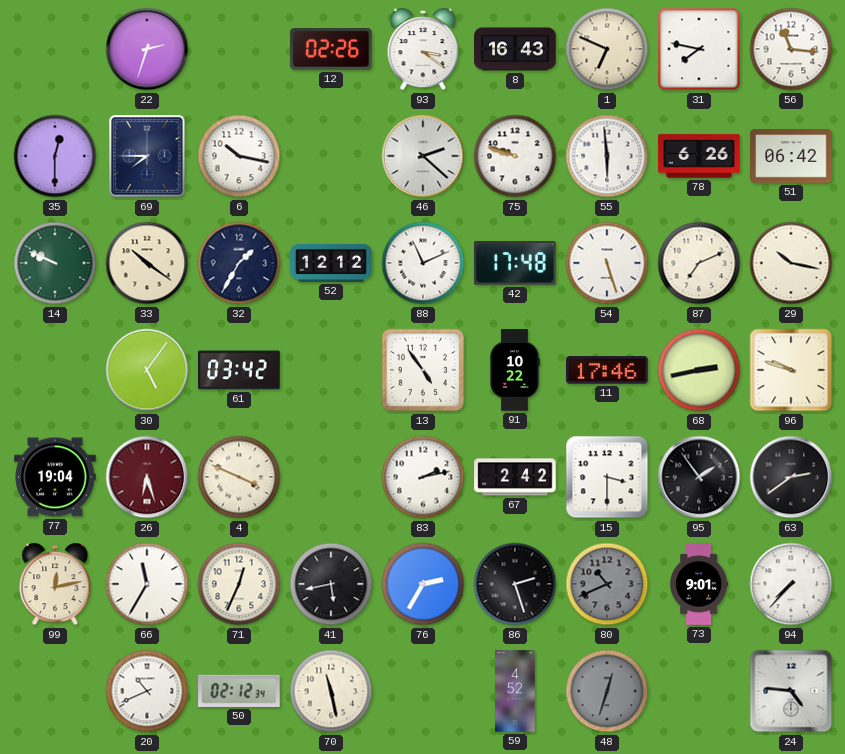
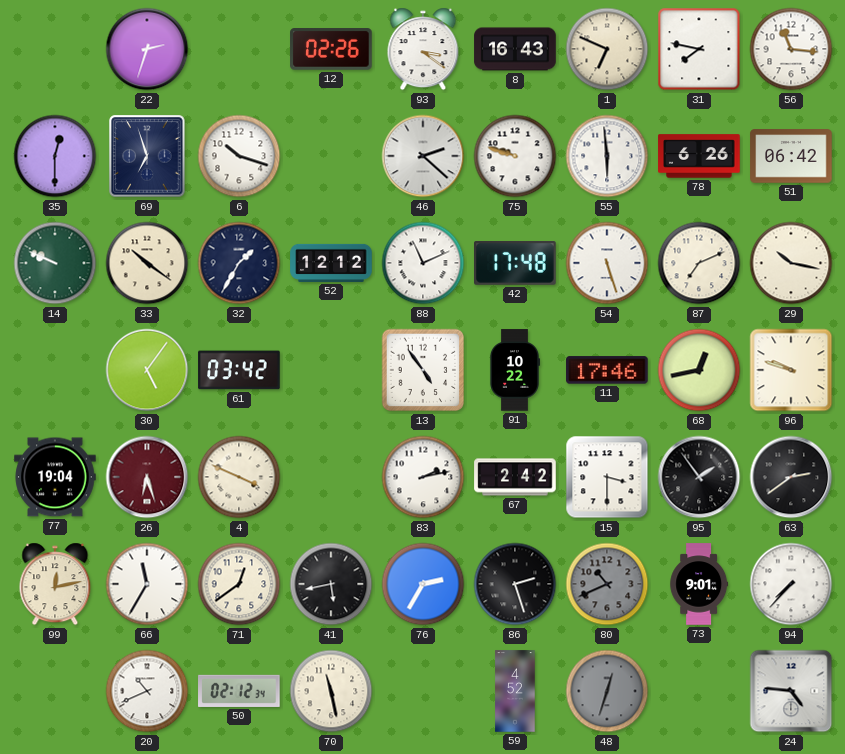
69: 7:45 -> 6:57
6: 10:17 -> 10:18
68: 2:43 -> 12:43
71: 12:34 -> 12:39
